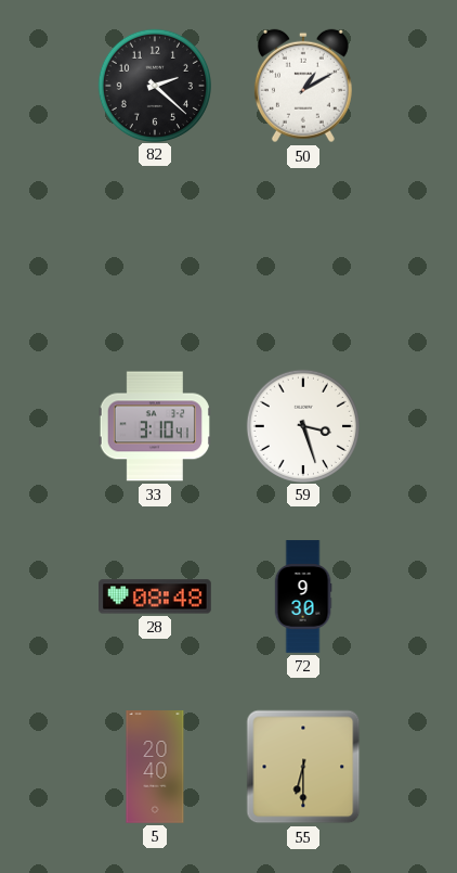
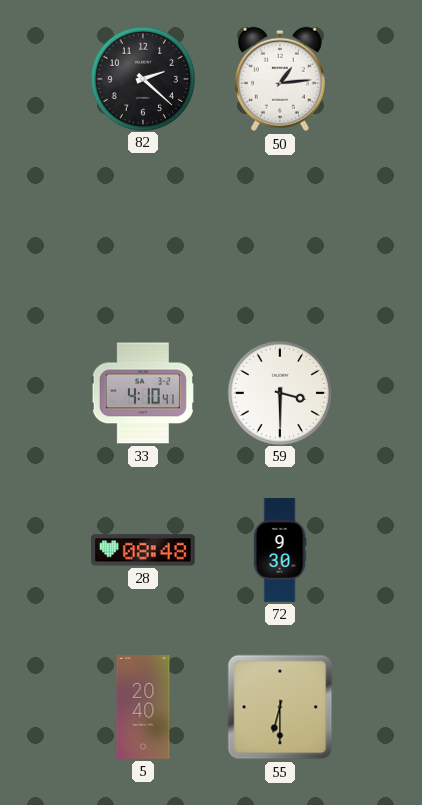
50: 1:10 -> 1:14
33: 3:10 -> 4:10
59: 3:27 -> 3:30
